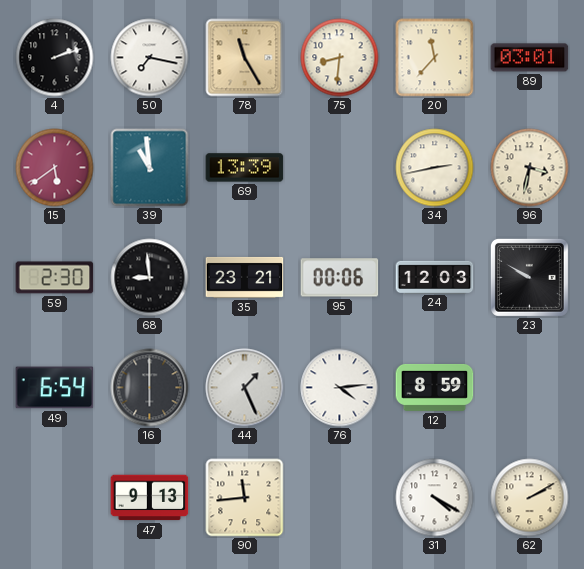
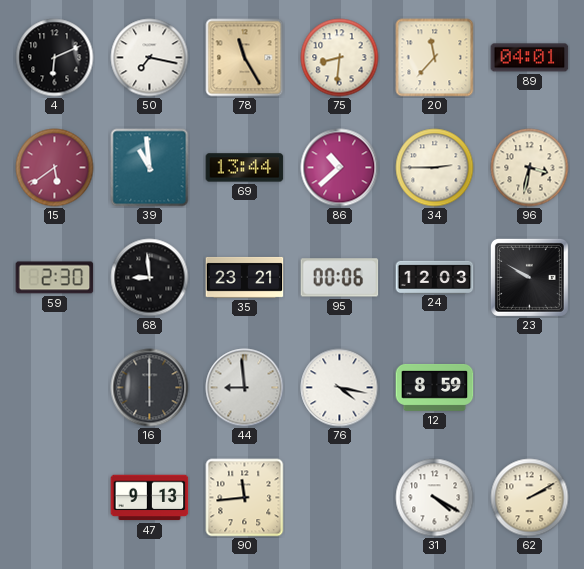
4: 2:12 -> 6:11
89: 03:01 -> 04:01
69: 13:39 -> 13:44
86: none -> 10:38
34: 2:43 -> 2:45
49: 6:54 -> none
44: 1:26 -> 8:59
76: 4:14 -> 4:17
